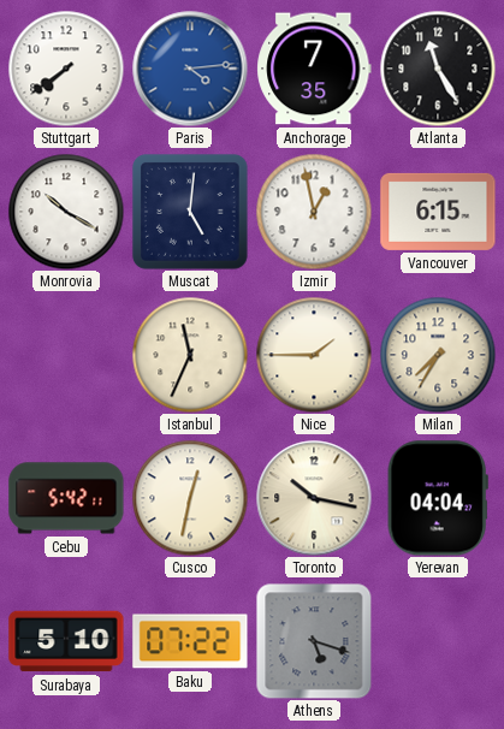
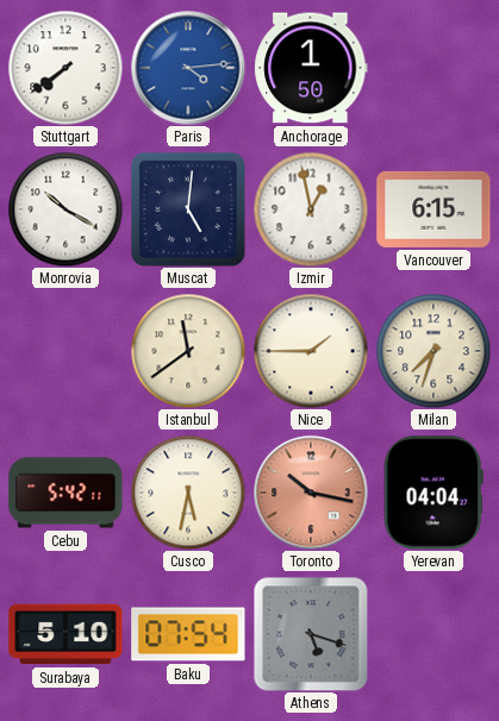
Anchorage: 7:35 -> 1:50
Atlanta: 11:25 -> none
Istanbul: 11:34 -> 11:39
Milan: 7:35 -> 7:33
Cusco: 12:32 -> 5:32
Toronto dial: cream -> salmon
Baku: 07:22 -> 07:54
